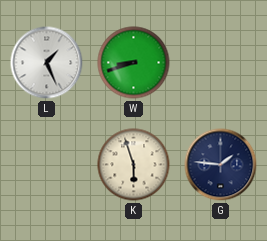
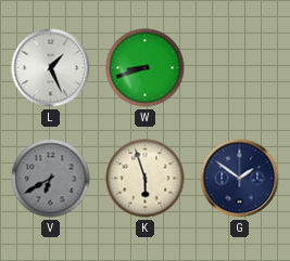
V: none -> 6:40
G: 1:46 -> 1:51
